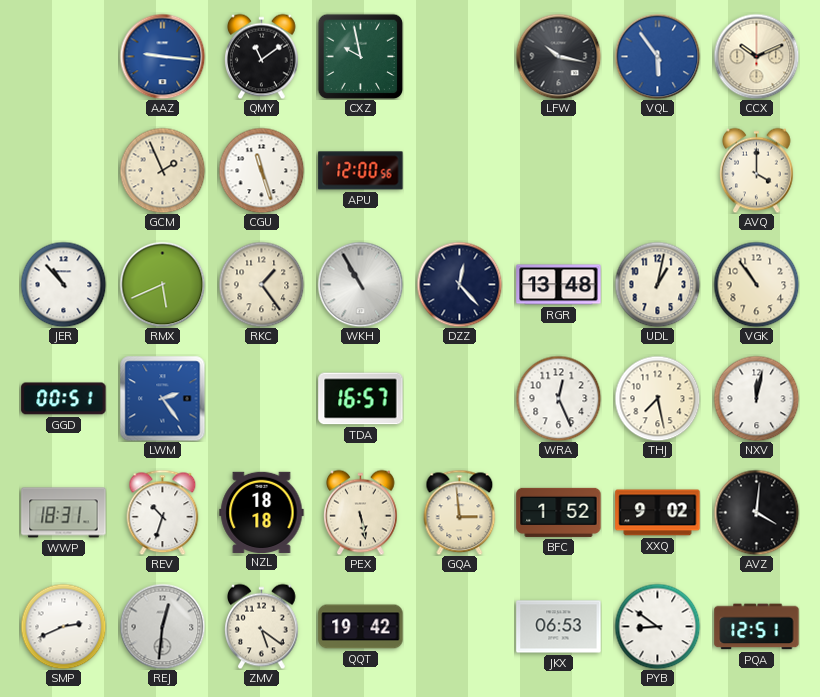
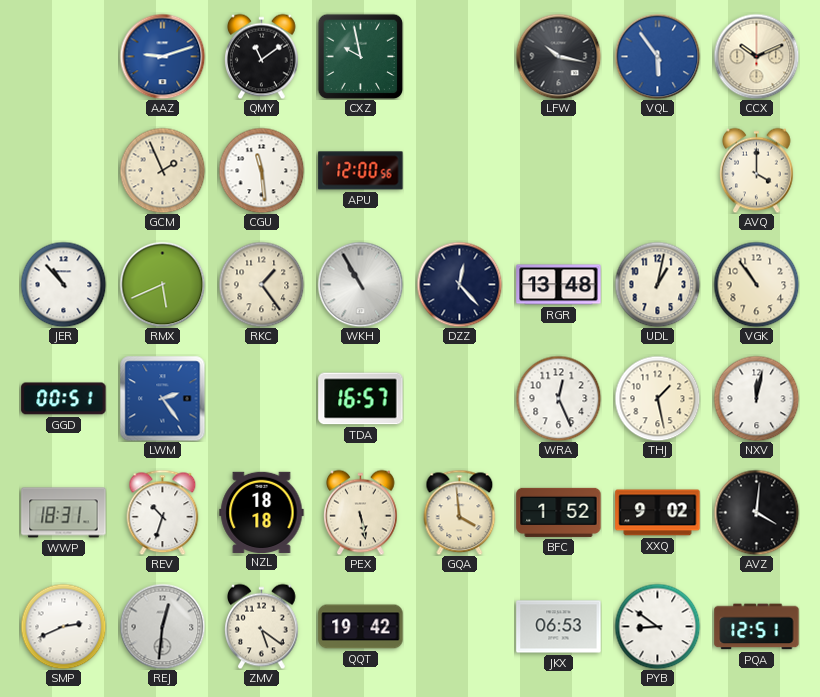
AAZ: 9:16 -> 9:12
CGU: 11:27 -> 11:29
THJ: 7:28 -> 1:28
GQA: 2:59 -> 3:59
